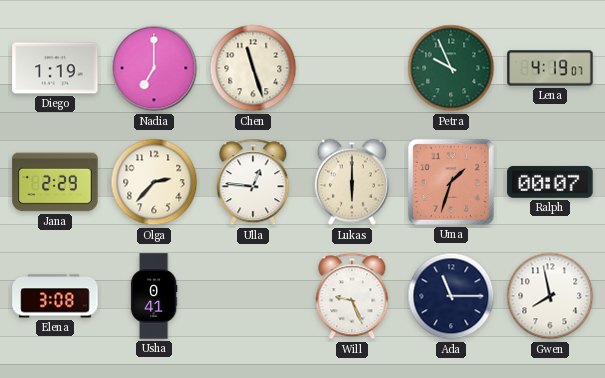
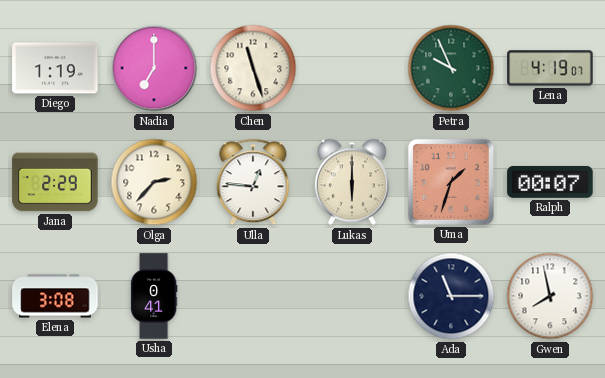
Will: 9:26 -> none
